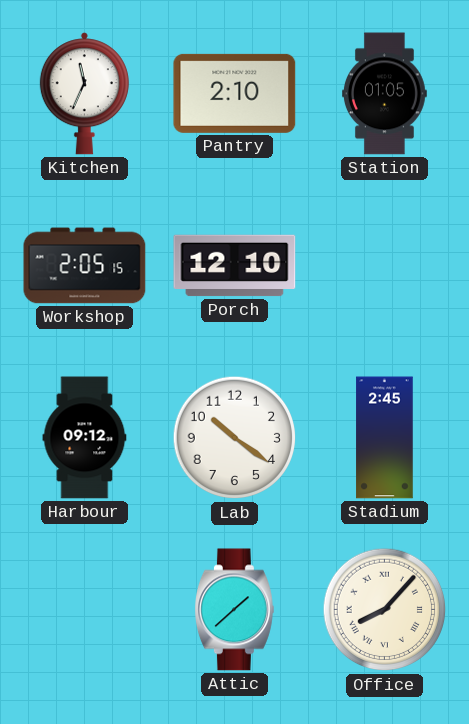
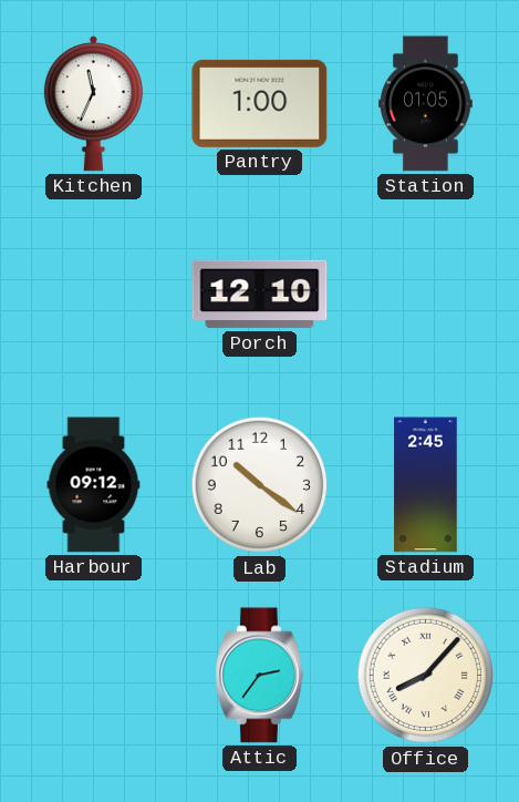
Pantry: 2:10 -> 1:00
Workshop: 2:05 -> none
Attic: 1:38 -> 2:36
